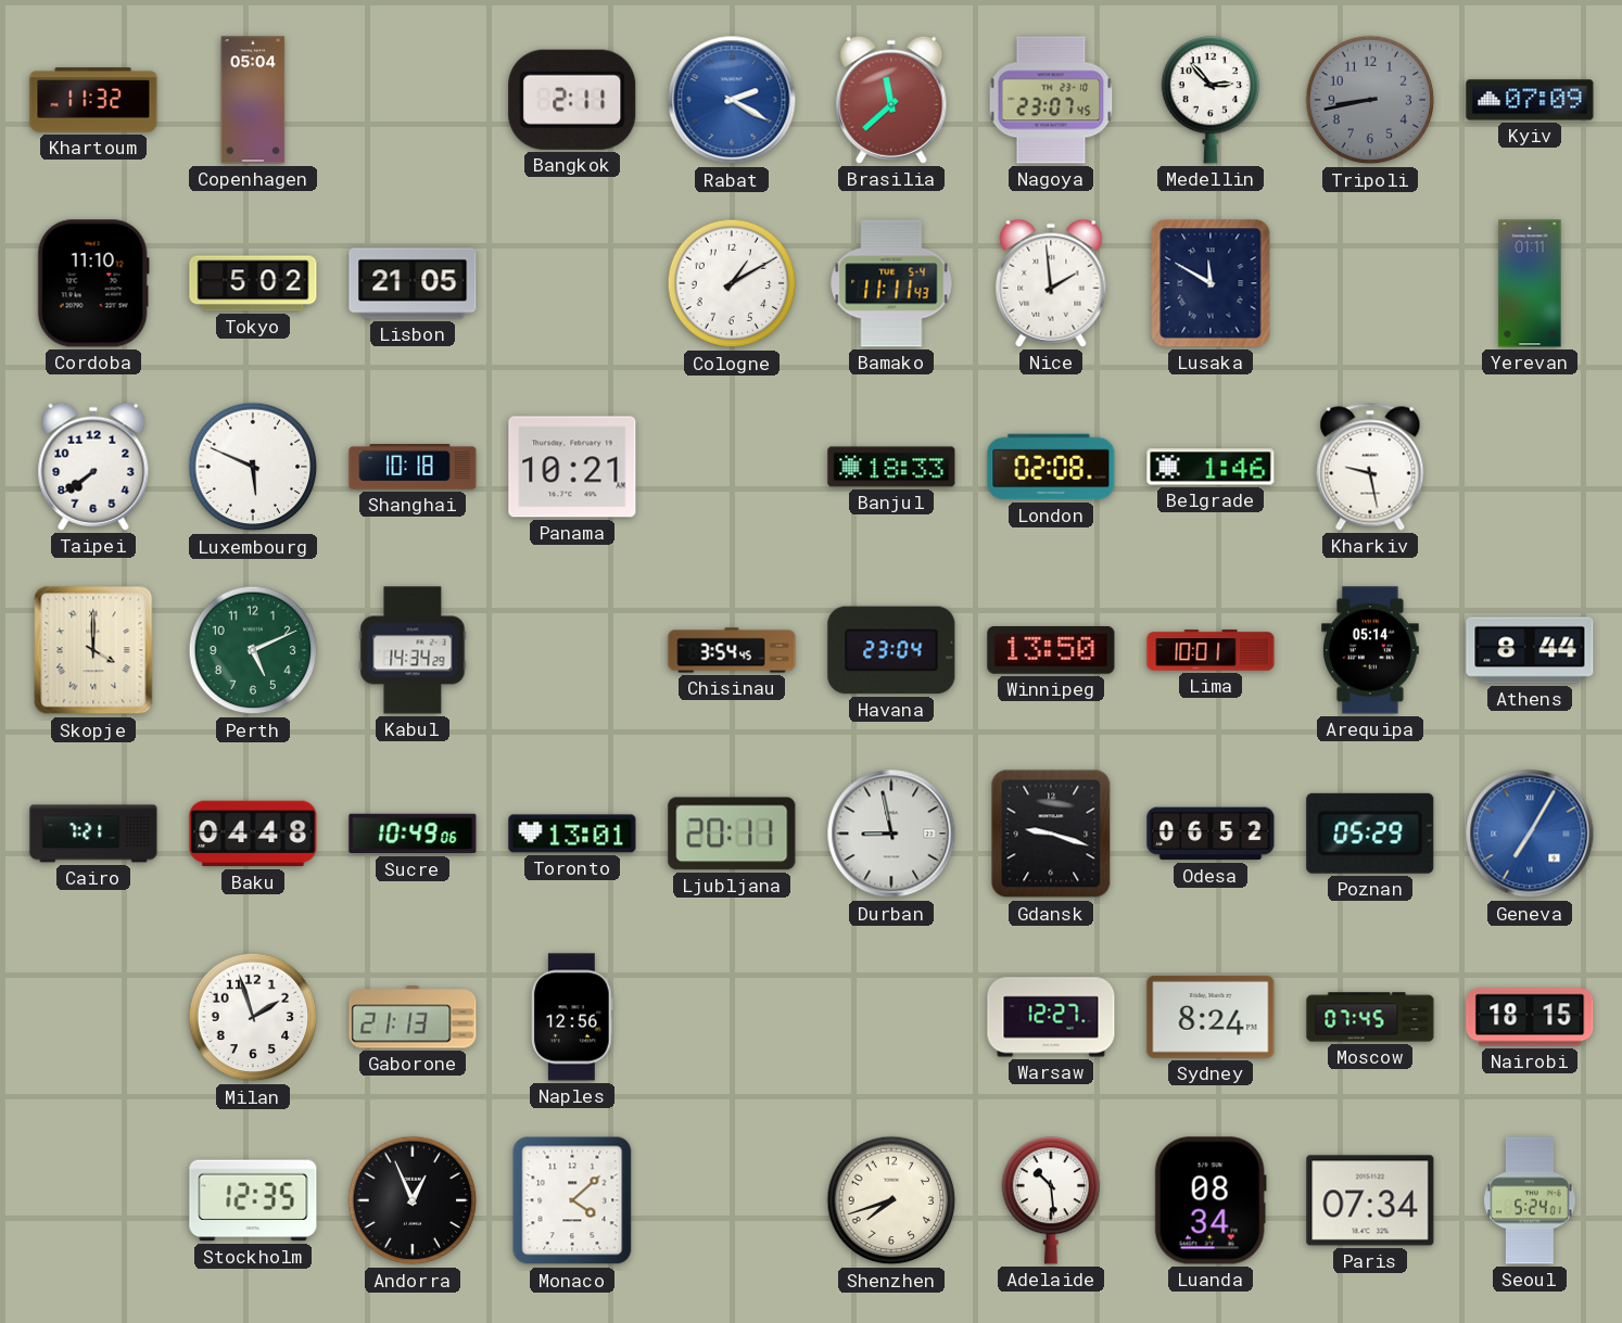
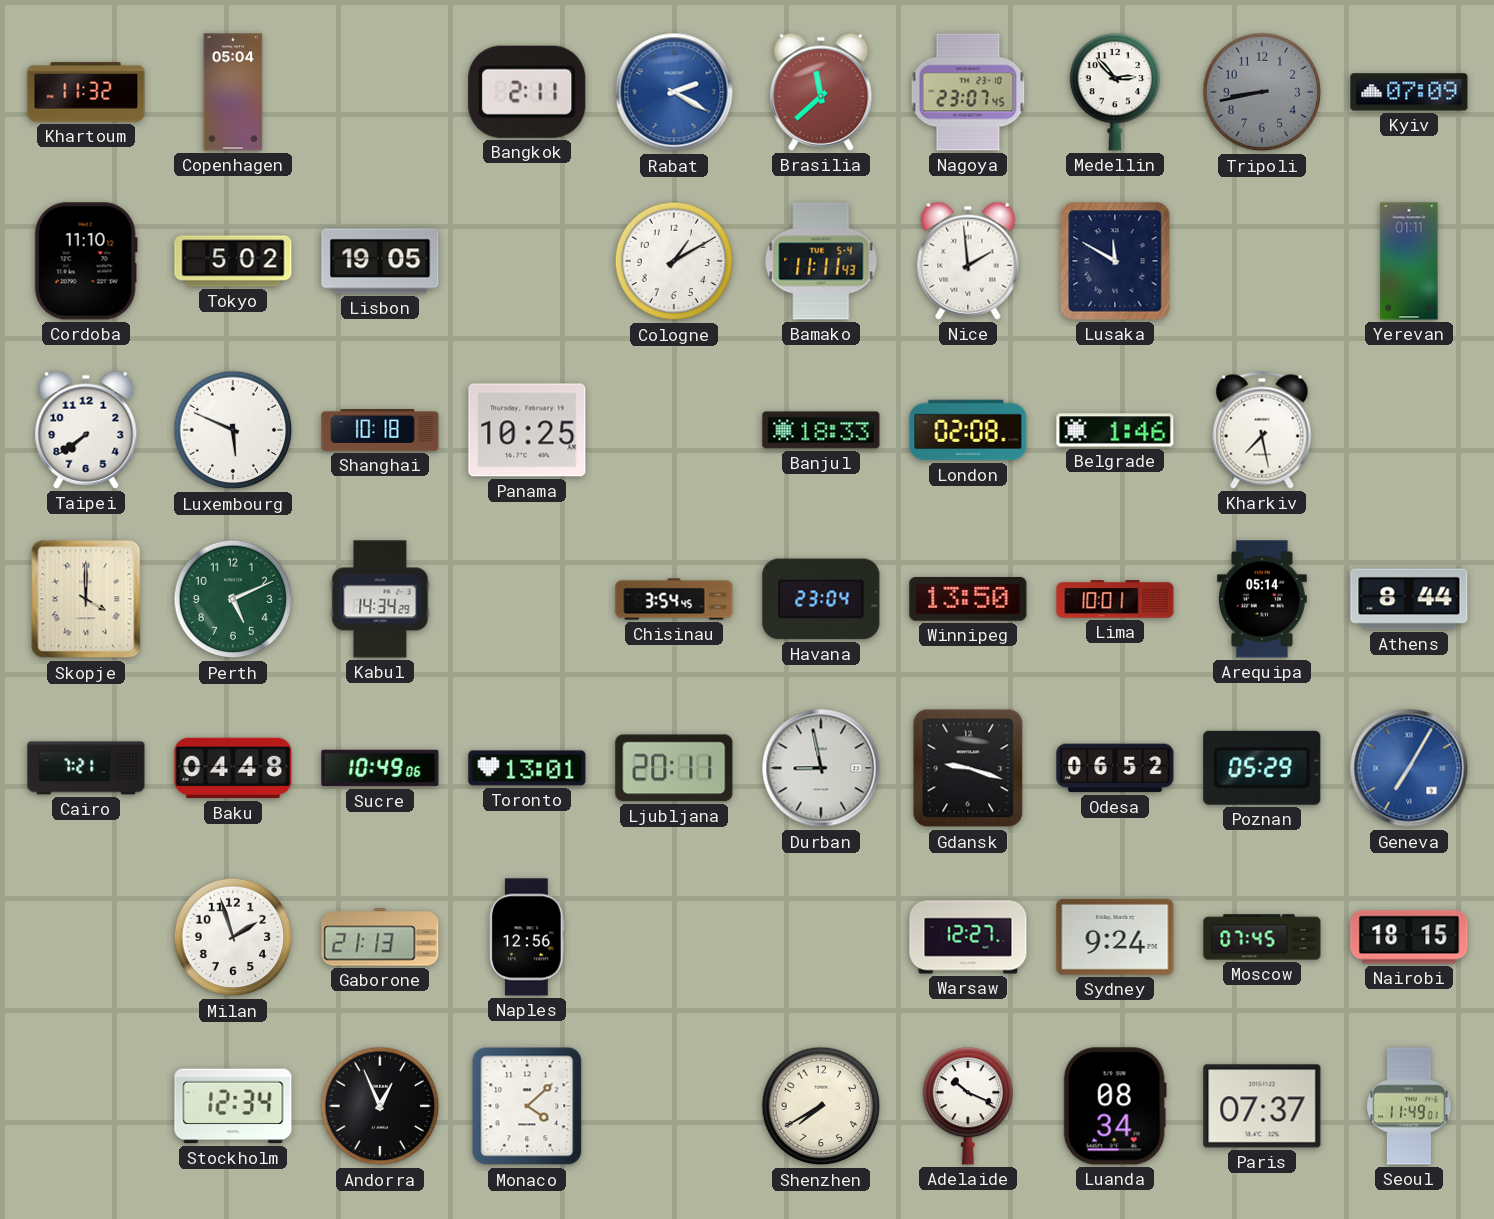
Lisbon: 21:05 -> 19:05
Panama: 10:21 -> 10:25
Kharkiv: 9:28 -> 7:28
Sydney: 8:24 -> 9:24
Stockholm: 12:35 -> 12:34
Shenzhen: 7:42 -> 7:40
Adelaide: 10:29 -> 10:19
Paris: 07:34 -> 07:37
Seoul: 5:24 -> 11:49
